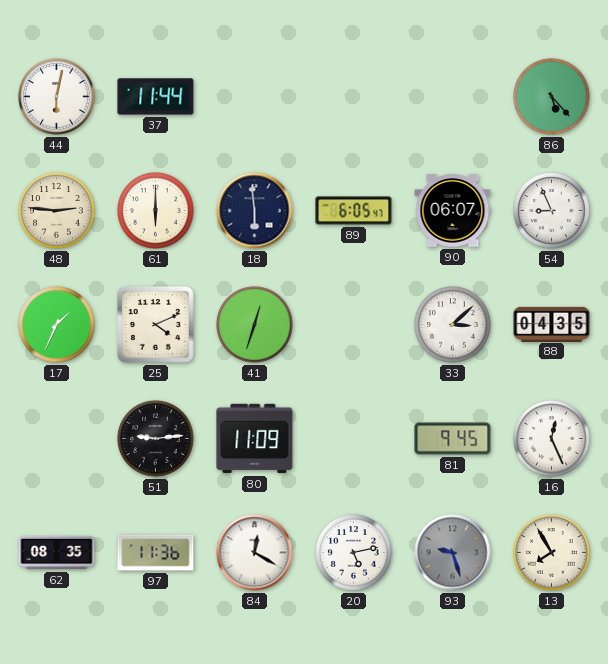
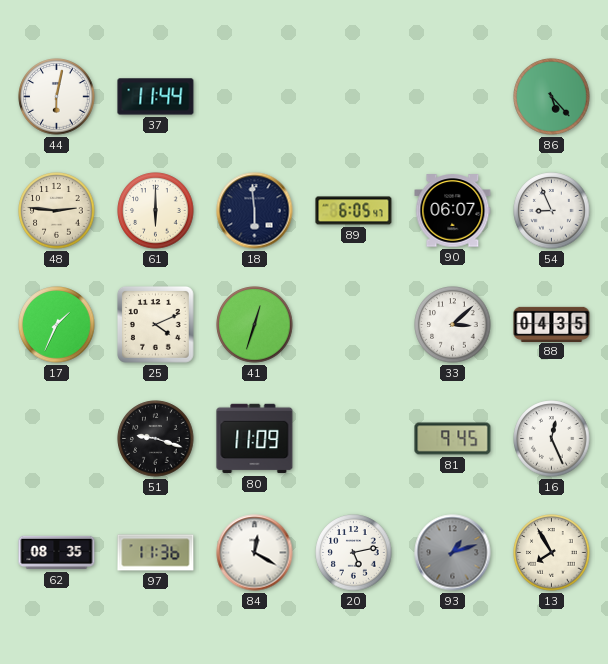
51: 9:14 -> 9:18
93: 9:27 -> 1:12
